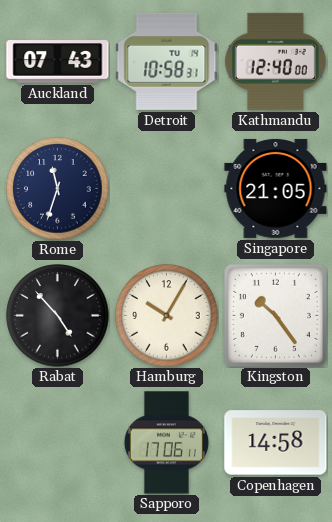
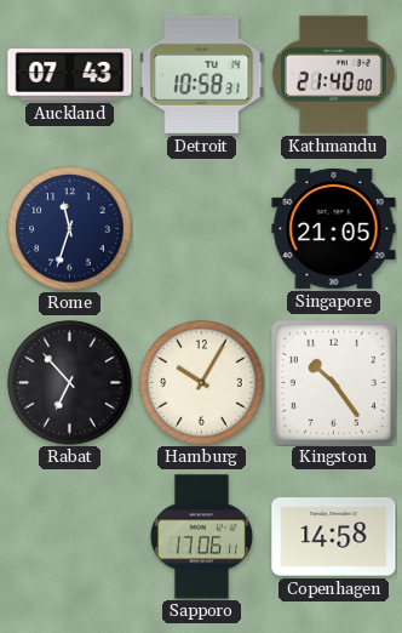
Kathmandu: 12:40 -> 21:40
Rabat: 4:53 -> 6:53
